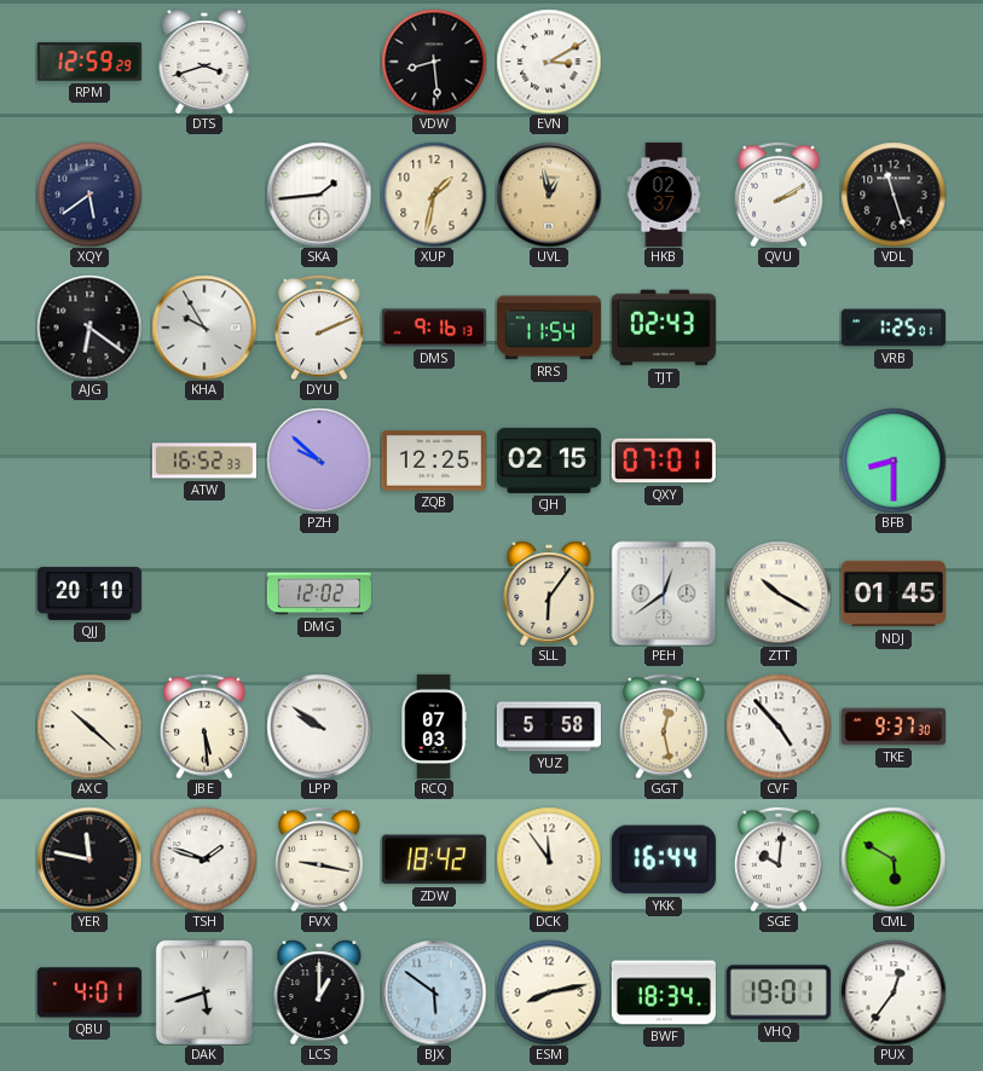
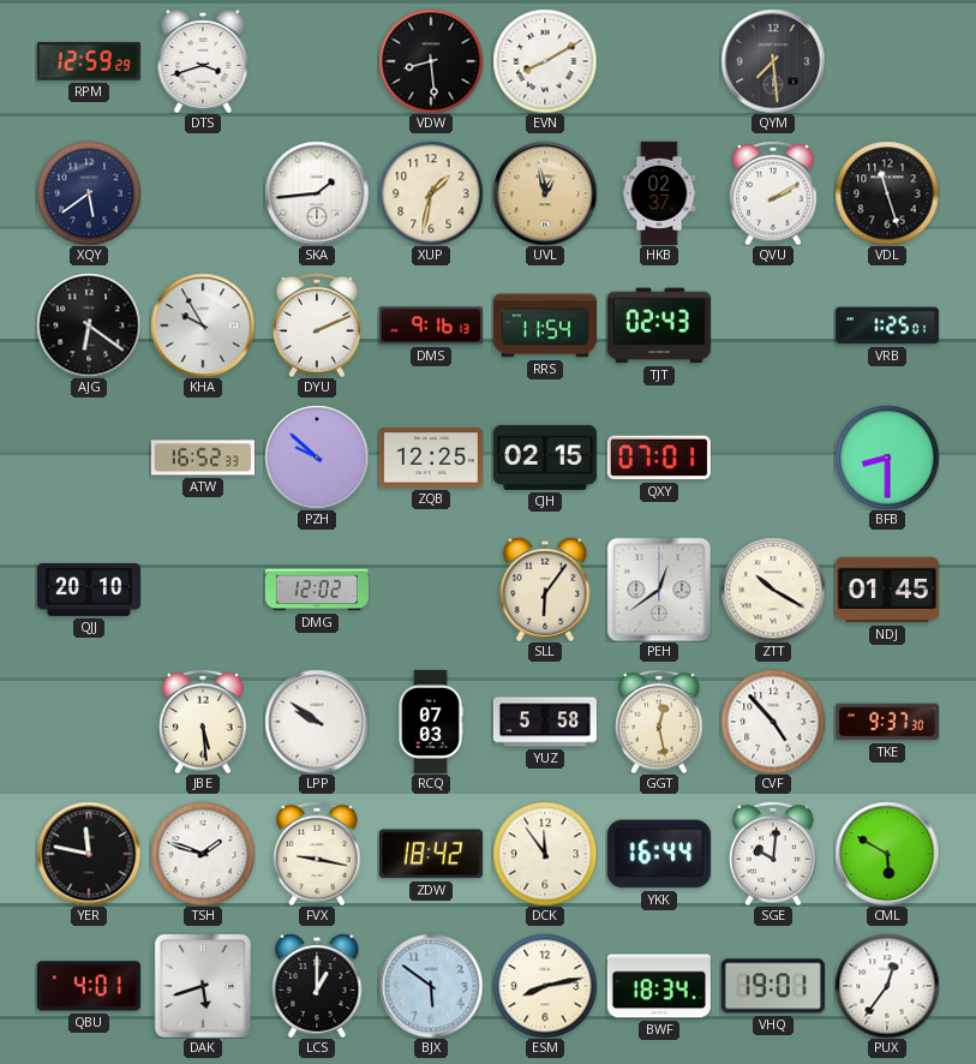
EVN: 3:10 -> 8:10
QYM: none -> 7:29
AXC: 10:22 -> none
